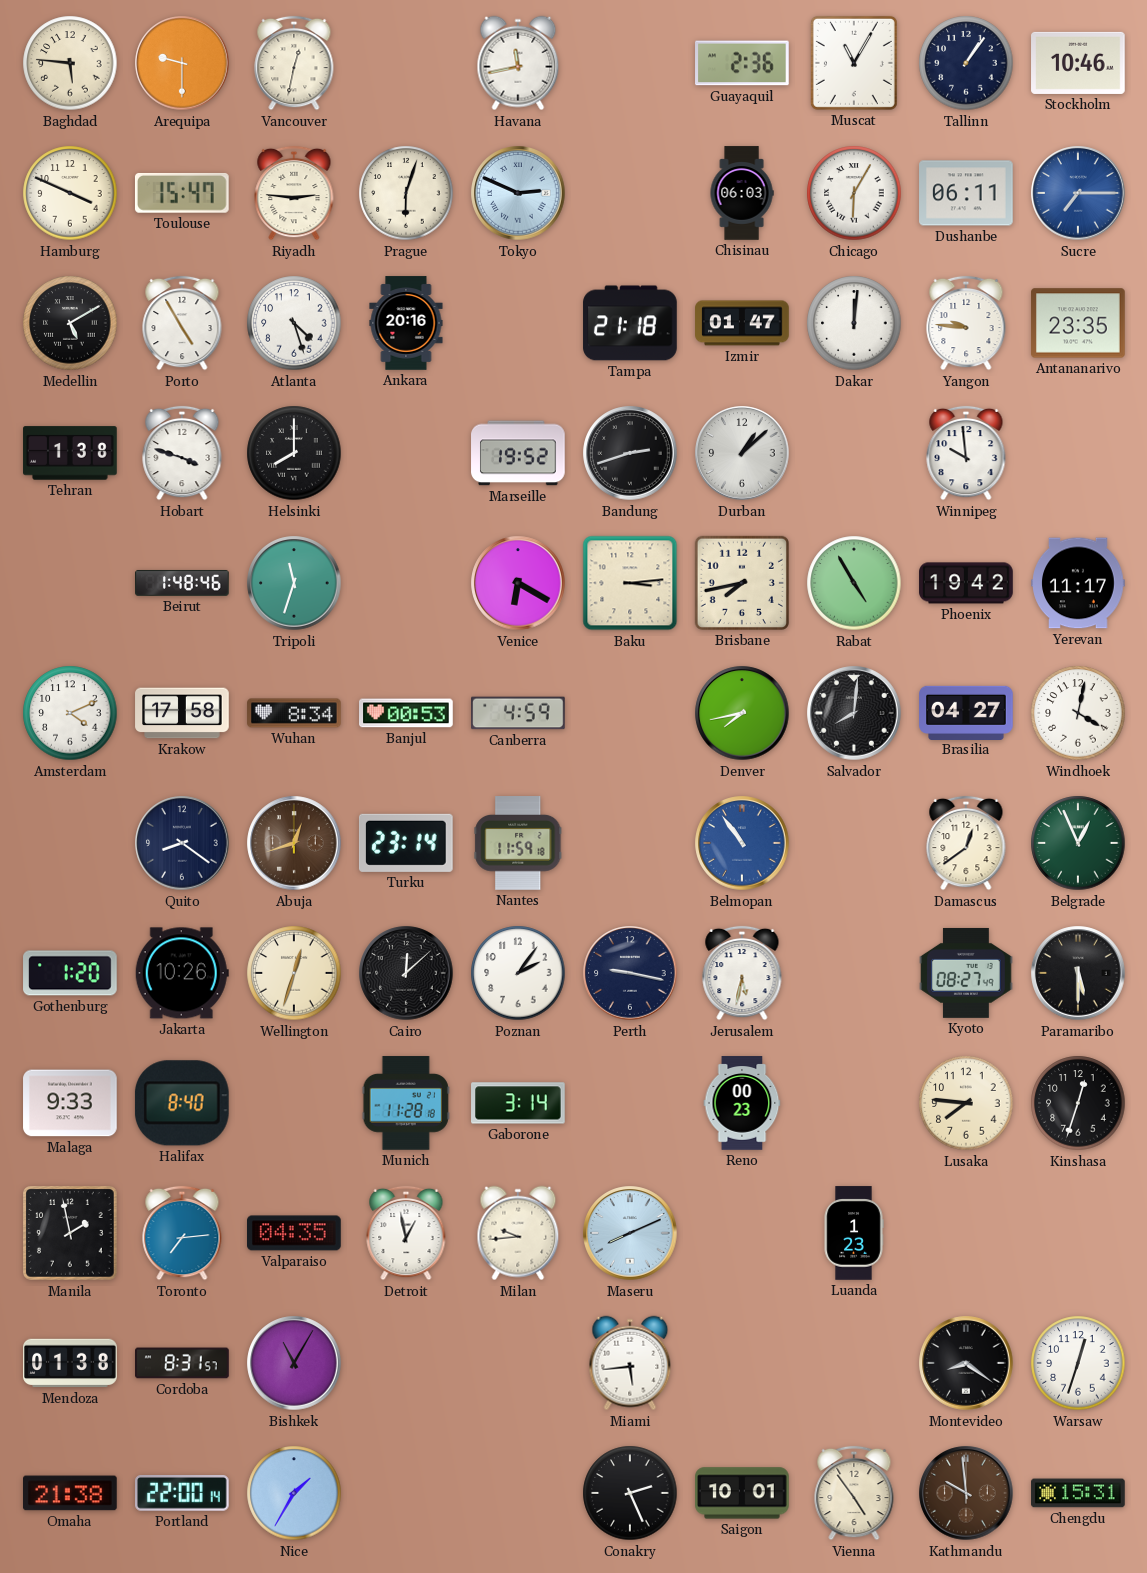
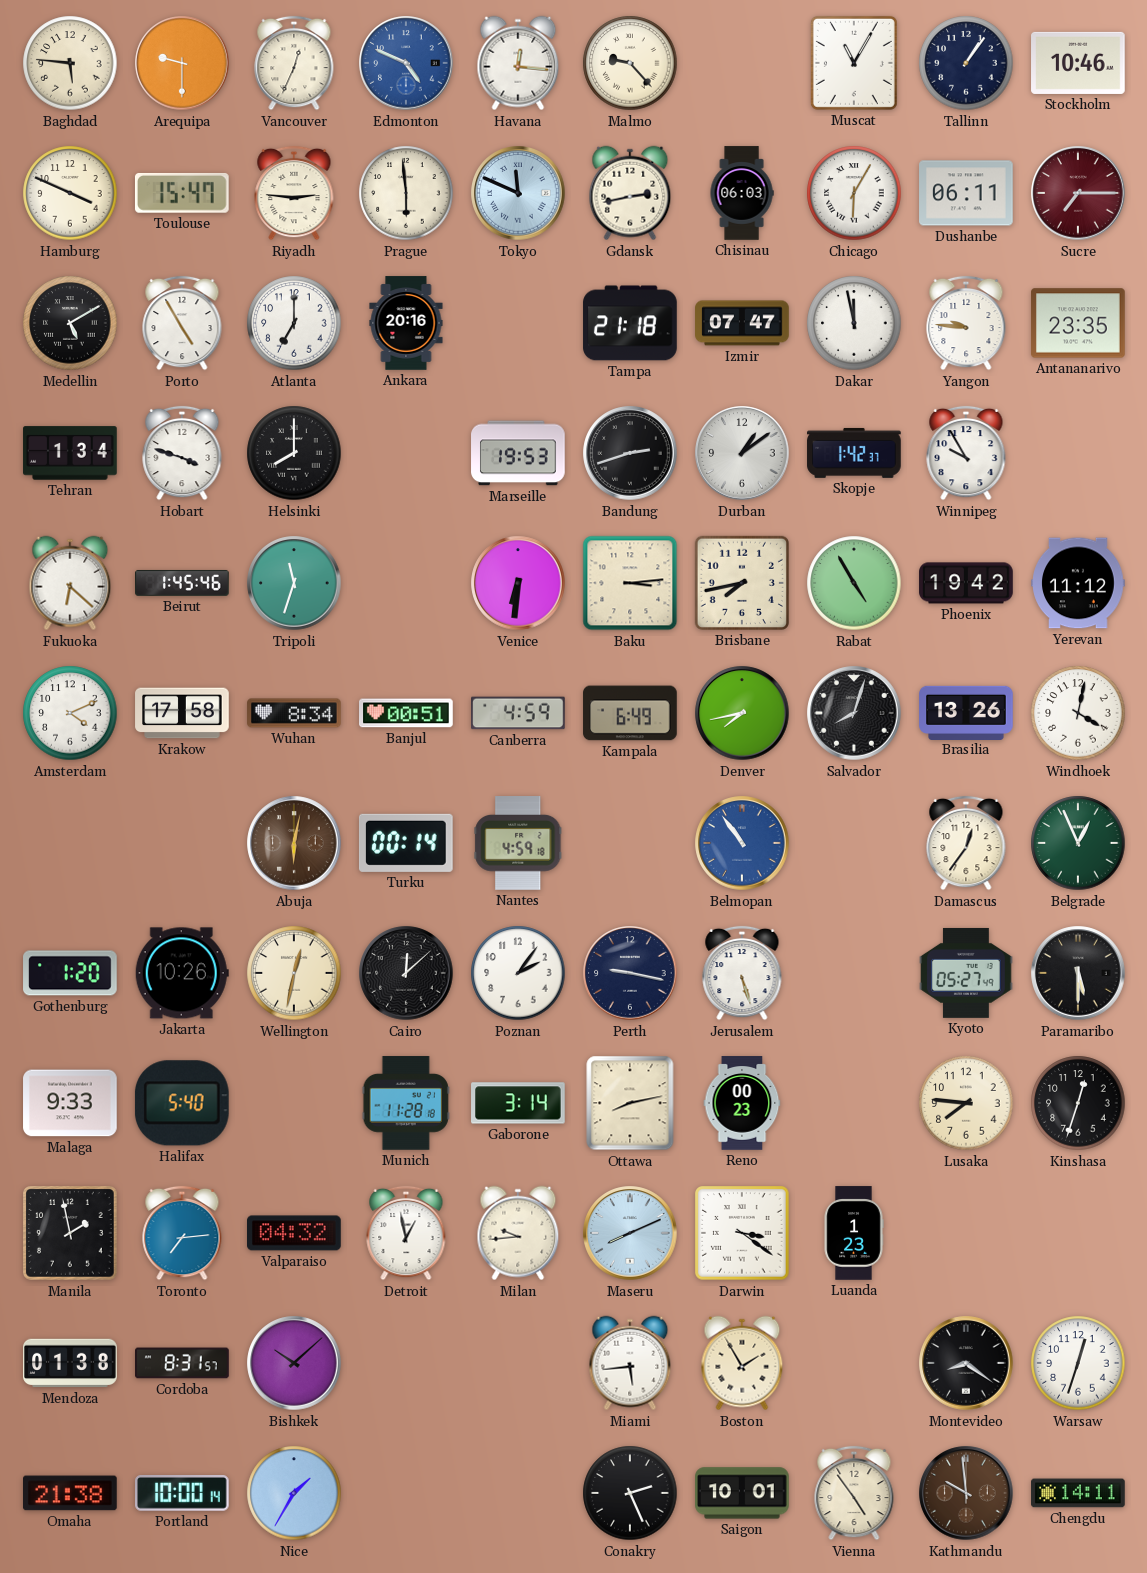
Vancouver: 12:32 -> 12:34
Edmonton: none -> 4:49
Havana: 11:43 -> 12:16
Malmo: none -> 9:23
Guayaquil: 2:36 -> none
Prague: 6:03 -> 5:59
Tokyo: 2:49 -> 11:49
Gdansk: none -> 2:43
Sucre dial: blue -> burgundy
Atlanta: 4:27 -> 7:00
Izmir: 01:47 -> 07:47
Dakar: 12:01 -> 11:58
Tehran: 1:38 -> 1:34
Marseille: 19:52 -> 19:53
Durban: 1:08 -> 1:09
Skopje: none -> 1:42
Winnipeg: 9:59 -> 9:55
Fukuoka: none -> 6:22
Beirut: 1:48 -> 1:45
Venice: 6:20 -> 6:31
Yerevan: 11:17 -> 11:12
Banjul: 00:53 -> 00:51
Kampala: none -> 6:49
Salvador: 8:01 -> 8:03
Brasilia: 04:27 -> 13:26
Quito: 8:21 -> none
Abuja: 12:42 -> 6:02
Turku: 23:14 -> 00:14
Nantes: 11:59 -> 4:59
Damascus: 12:39 -> 12:36
Wellington: 12:33 -> 12:32
Jerusalem: 5:32 -> 5:27
Kyoto: 08:27 -> 05:27
Halifax: 8:40 -> 5:40
Ottawa: none -> 8:13
Valparaiso: 04:35 -> 04:32
Darwin: none -> 3:21
Bishkek: 11:05 -> 10:08
Boston: none -> 1:55
Portland: 22:00 -> 10:00
Chengdu: 15:31 -> 14:11
